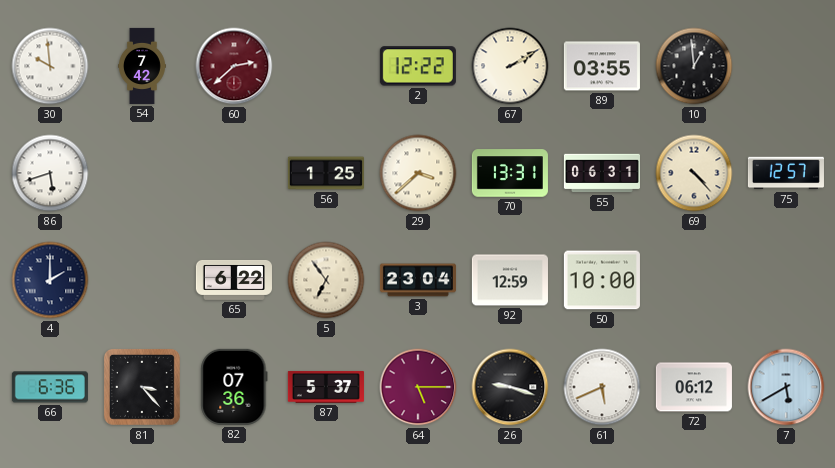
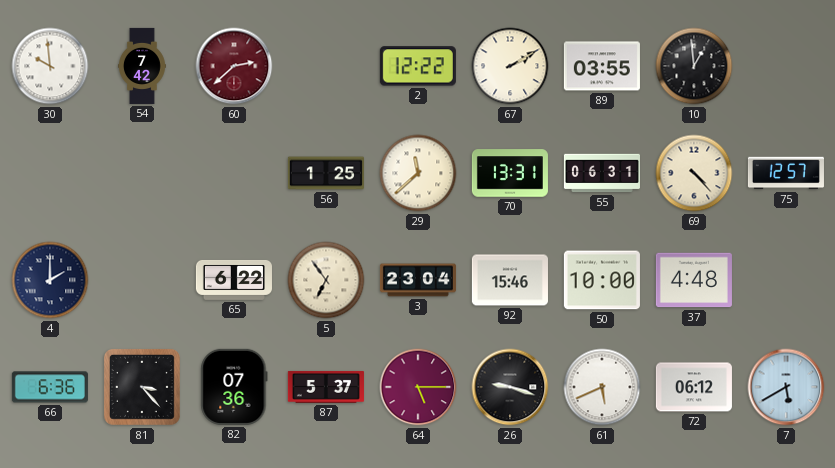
86: 5:42 -> none
29: 3:38 -> 11:38
92: 12:59 -> 15:46
37: none -> 4:48
